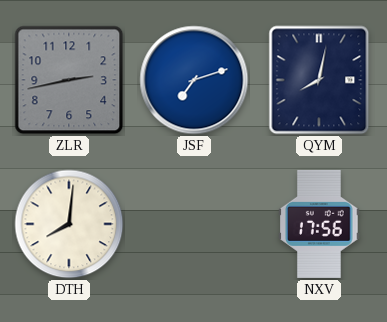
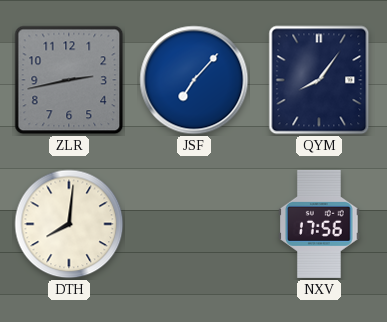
JSF: 7:12 -> 7:07
QYM: 8:02 -> 8:06
